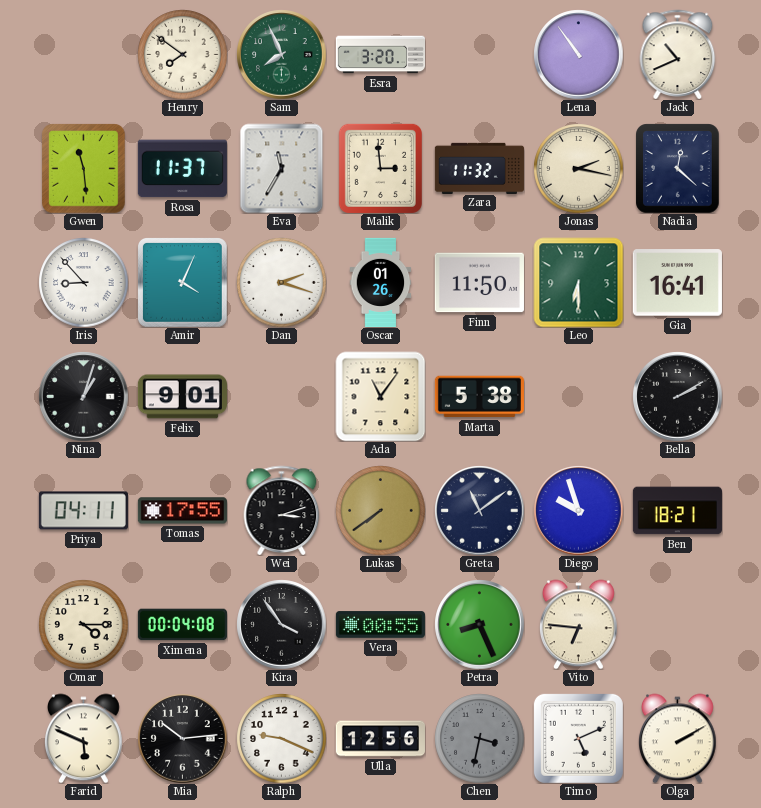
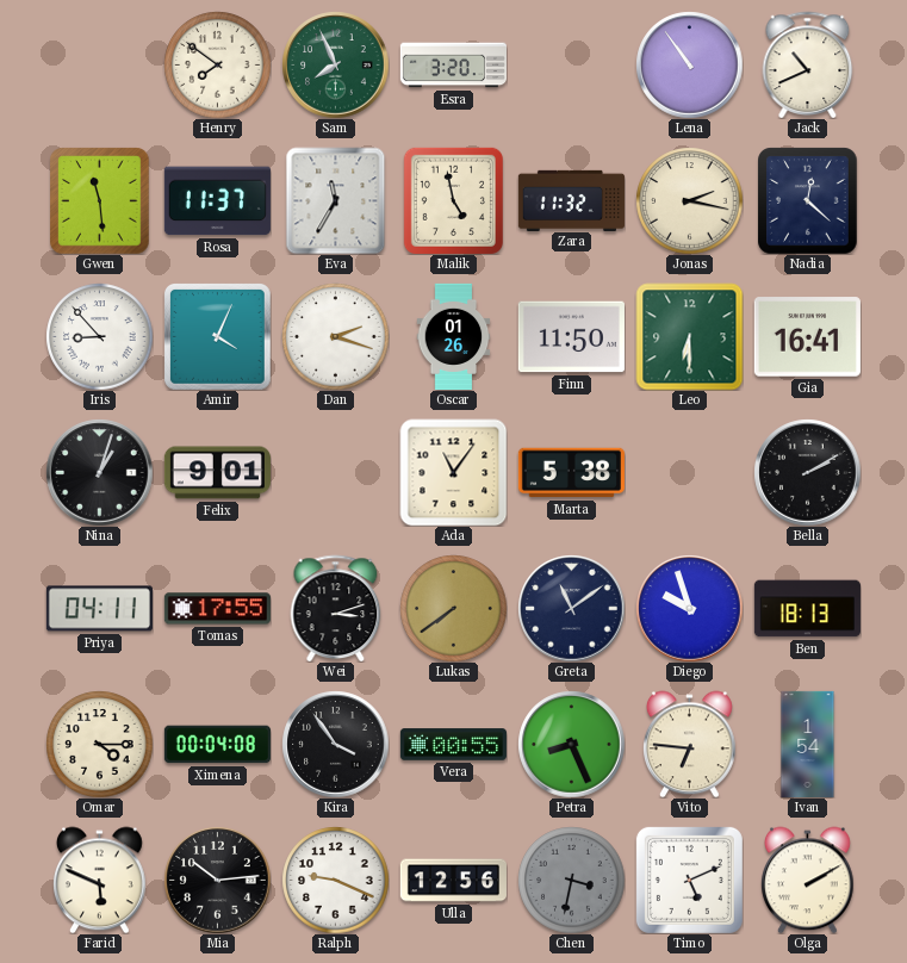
Malik: 2:59 -> 4:58
Ben: 18:21 -> 18:13
Ivan: none -> 1:54
